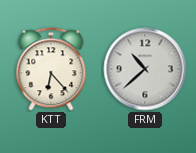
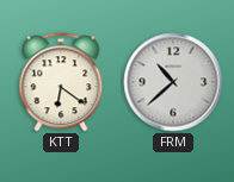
KTT: 6:23 -> 6:21
